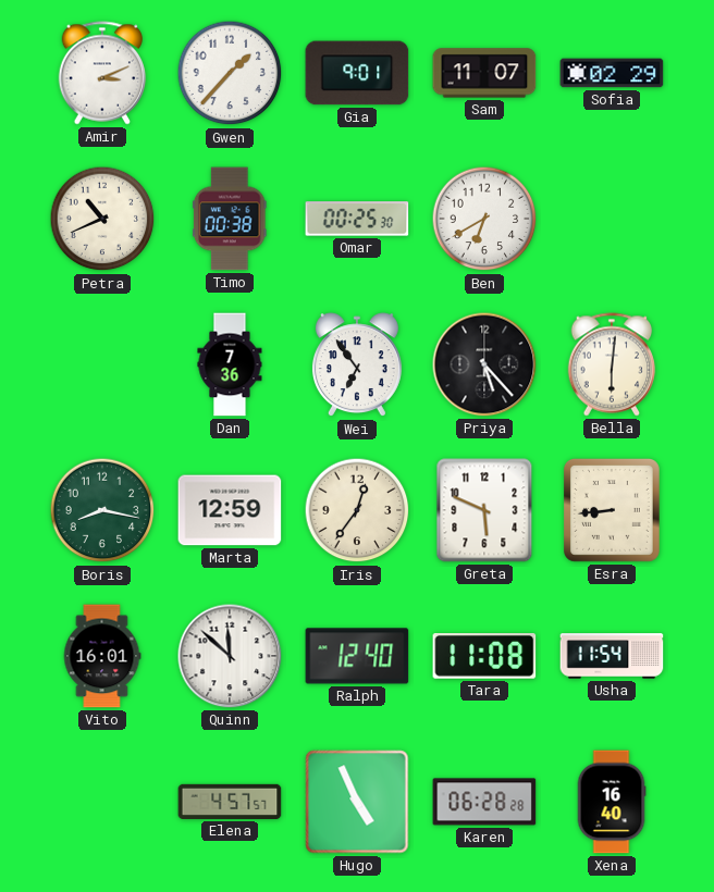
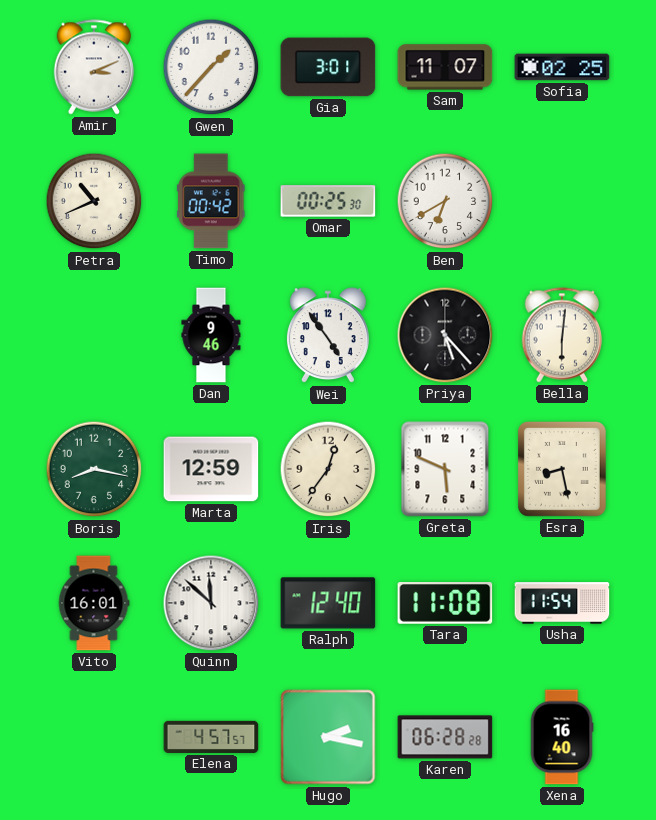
Gia: 9:01 -> 3:01
Sofia: 02:29 -> 02:25
Timo: 00:38 -> 00:42
Dan: 7:36 -> 9:46
Wei: 6:54 -> 4:54
Esra: 8:44 -> 8:28
Hugo: 4:56 -> 2:17
